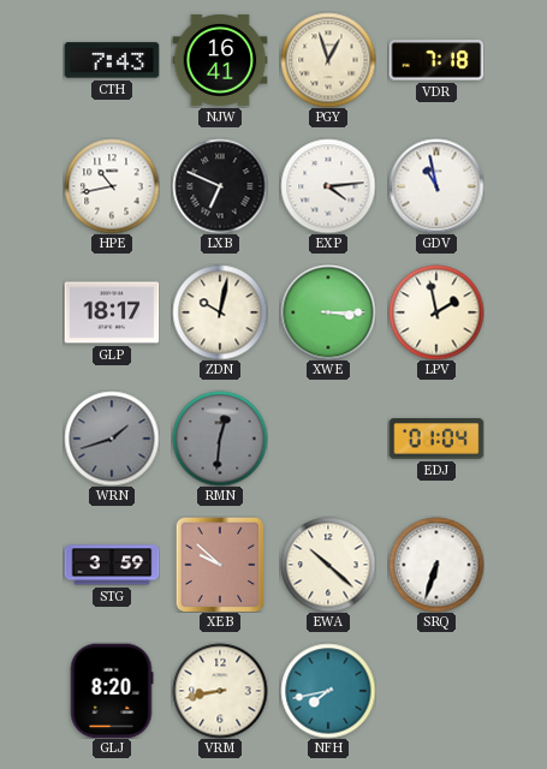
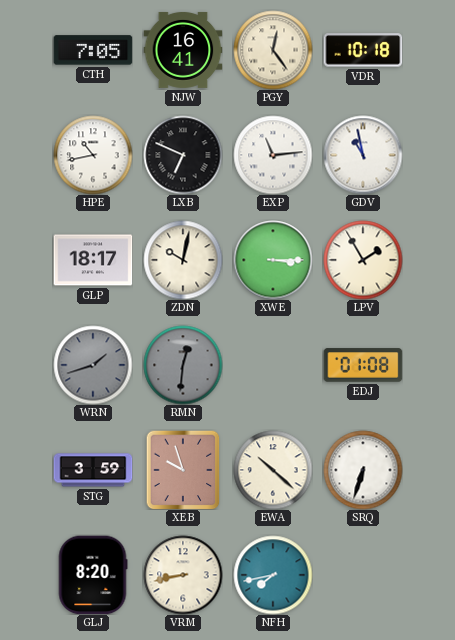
CTH: 7:43 -> 7:05
PGY: 12:57 -> 12:24
VDR: 7:18 -> 10:18
EXP: 4:14 -> 11:14
LPV: 1:58 -> 1:55
EDJ: 01:04 -> 01:08
XEB: 9:52 -> 9:57
